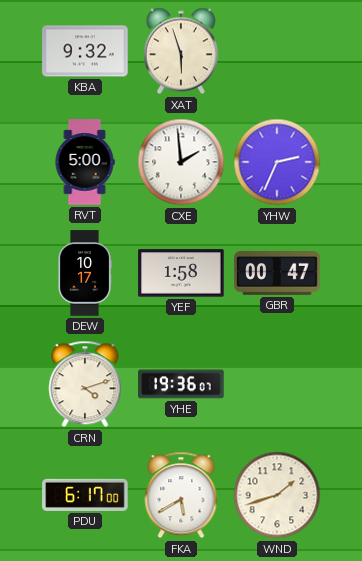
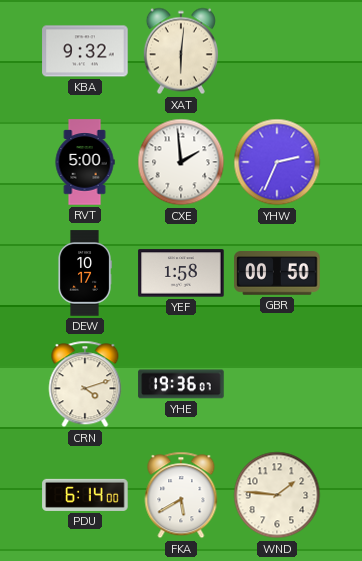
XAT: 5:57 -> 6:01
GBR: 00:47 -> 00:50
PDU: 6:17 -> 6:14
WND: 1:42 -> 1:46
